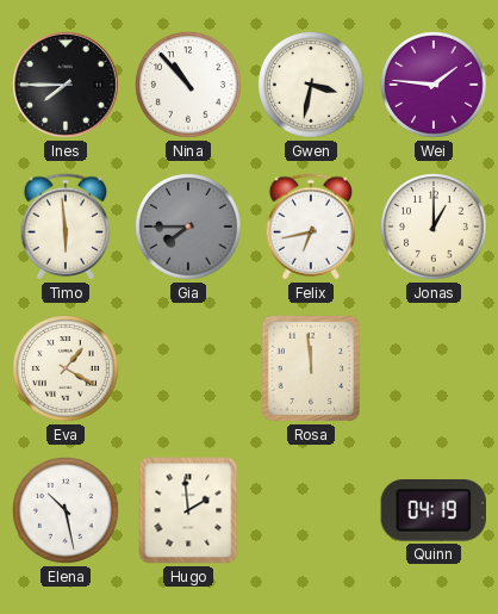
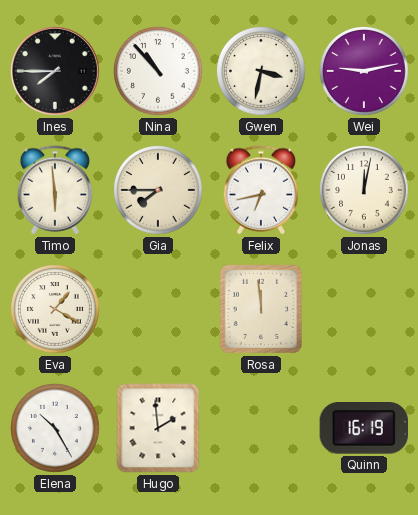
Wei: 1:46 -> 9:13
Gia dial: grey -> cream
Jonas: 1:00 -> 12:02
Elena: 10:28 -> 10:25
Quinn: 04:19 -> 16:19
